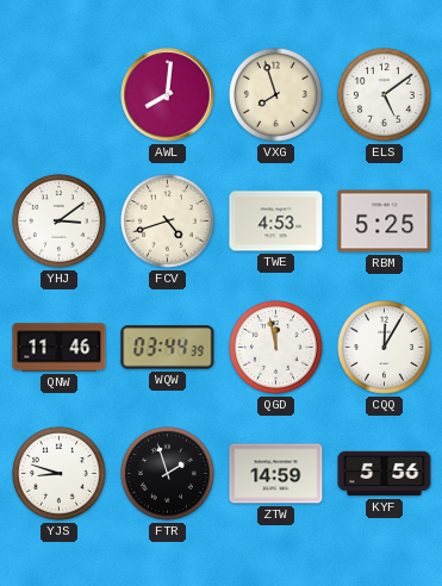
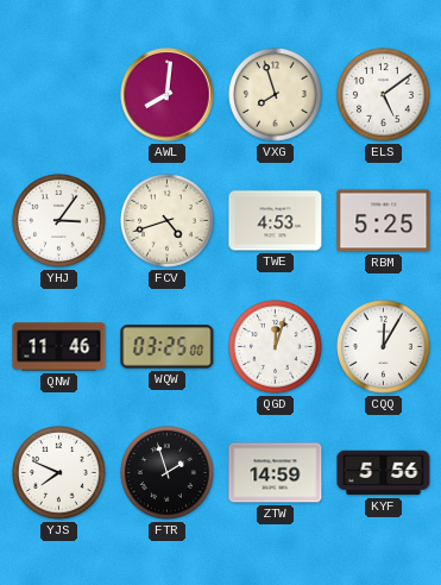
YHJ: 3:09 -> 3:06
WQW: 03:44 -> 03:25
QGD: 11:58 -> 12:03
YJS: 8:48 -> 7:49
